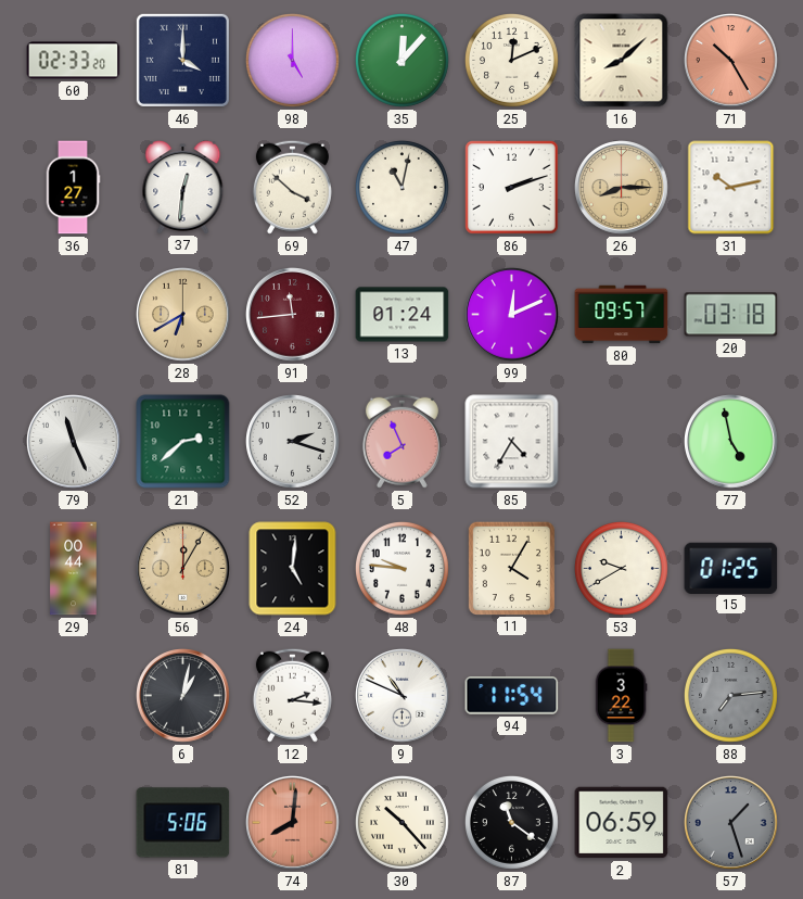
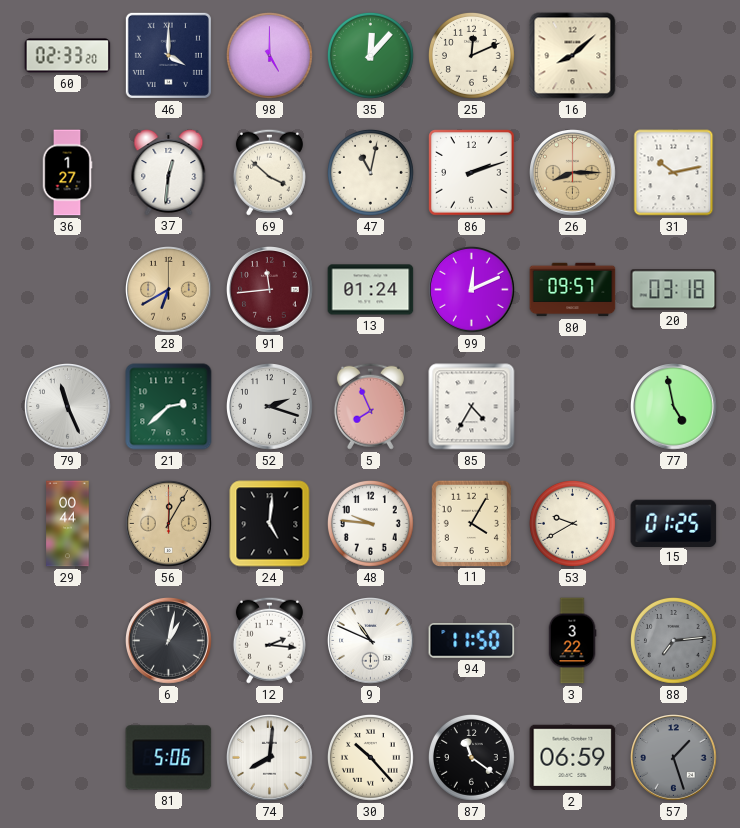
71: 10:25 -> none
94: 11:54 -> 11:50
74 dial: salmon -> white
